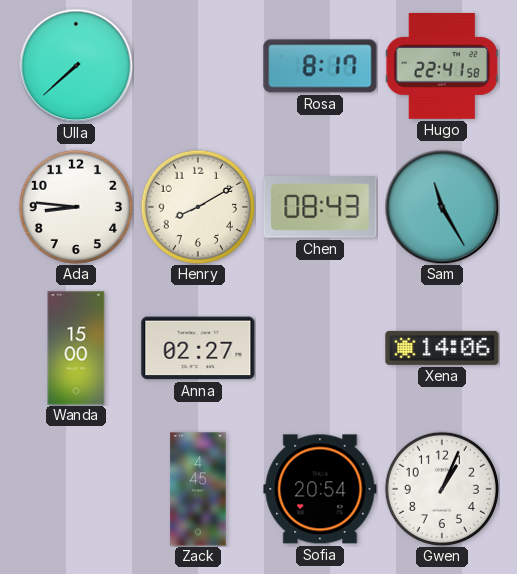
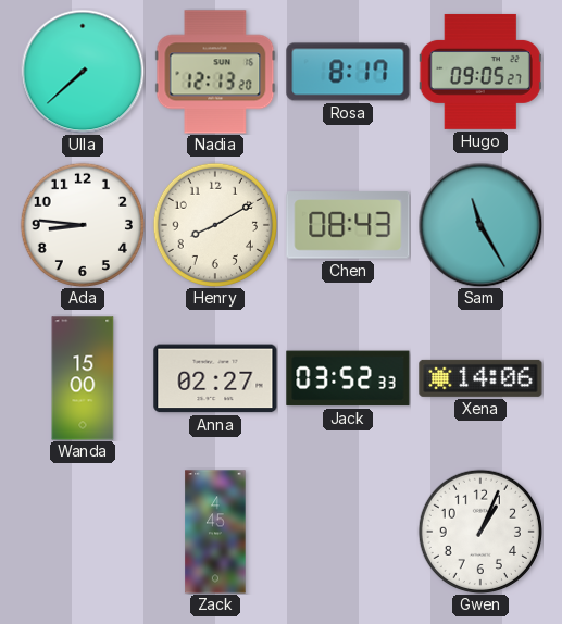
Nadia: none -> 12:13
Hugo: 22:41 -> 09:05
Jack: none -> 03:52
Sofia: 20:54 -> none
